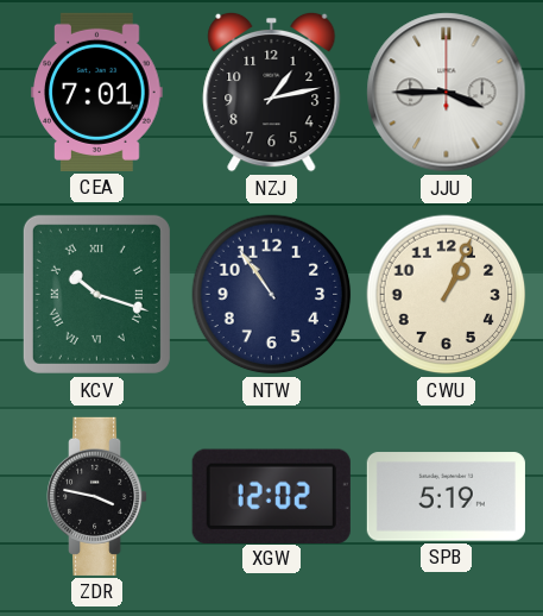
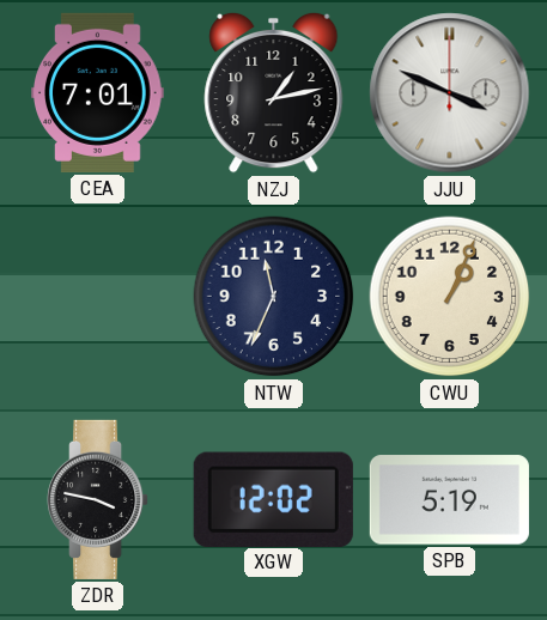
JJU: 3:45 -> 3:49
KCV: 10:18 -> none
NTW: 10:54 -> 11:34
